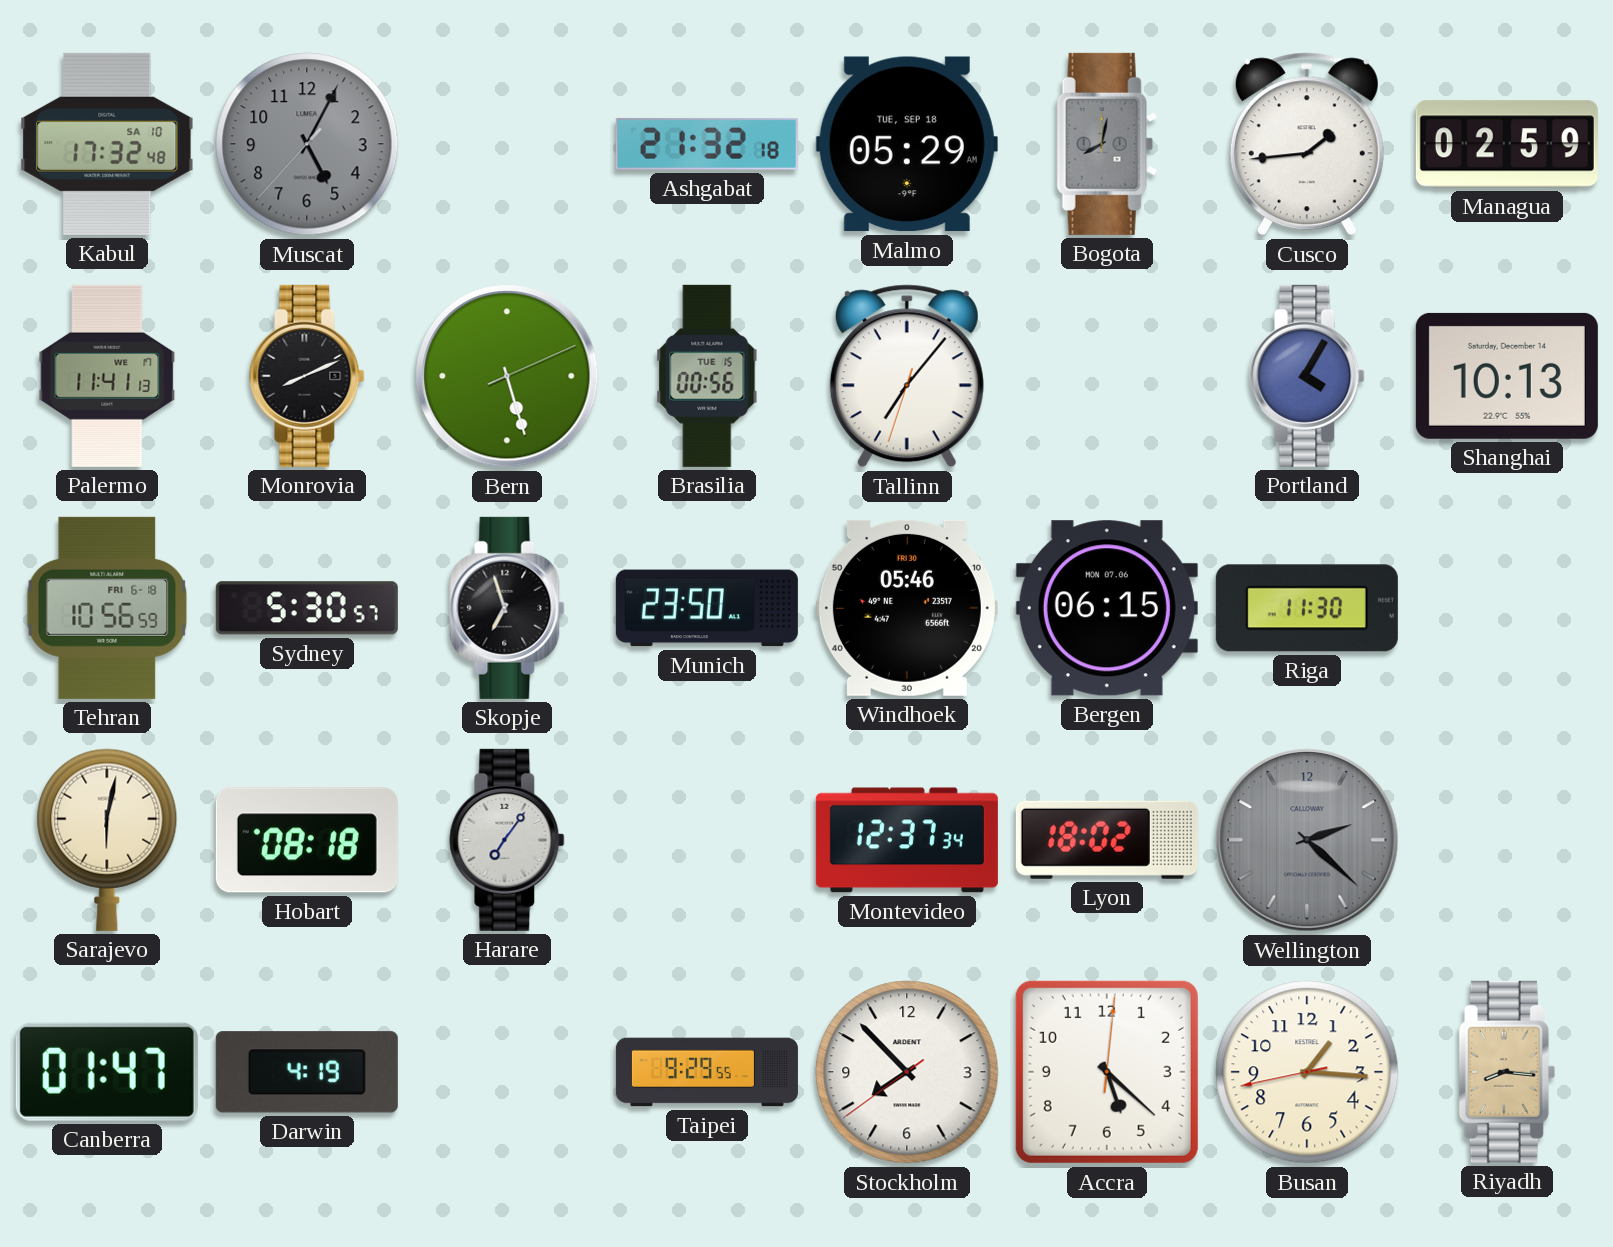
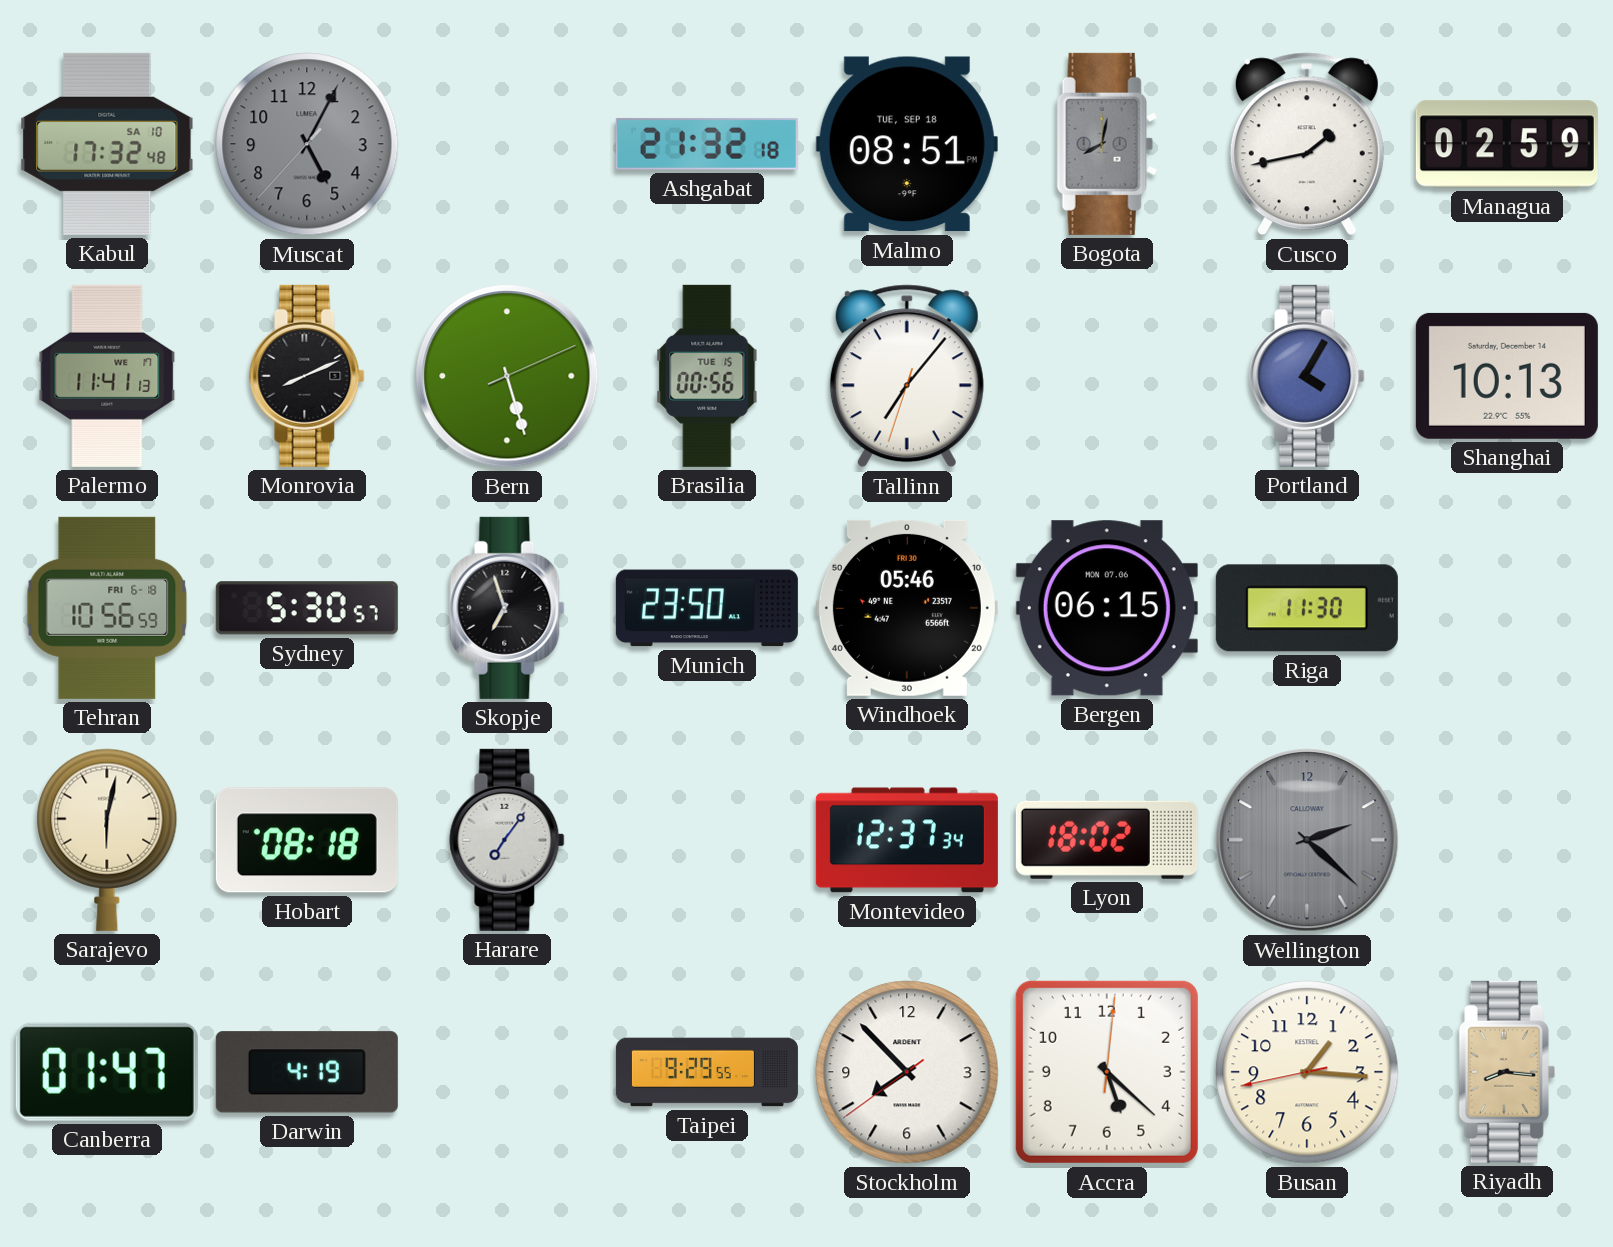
Malmo: 05:29 -> 08:51
Cusco: 1:44 -> 1:43
